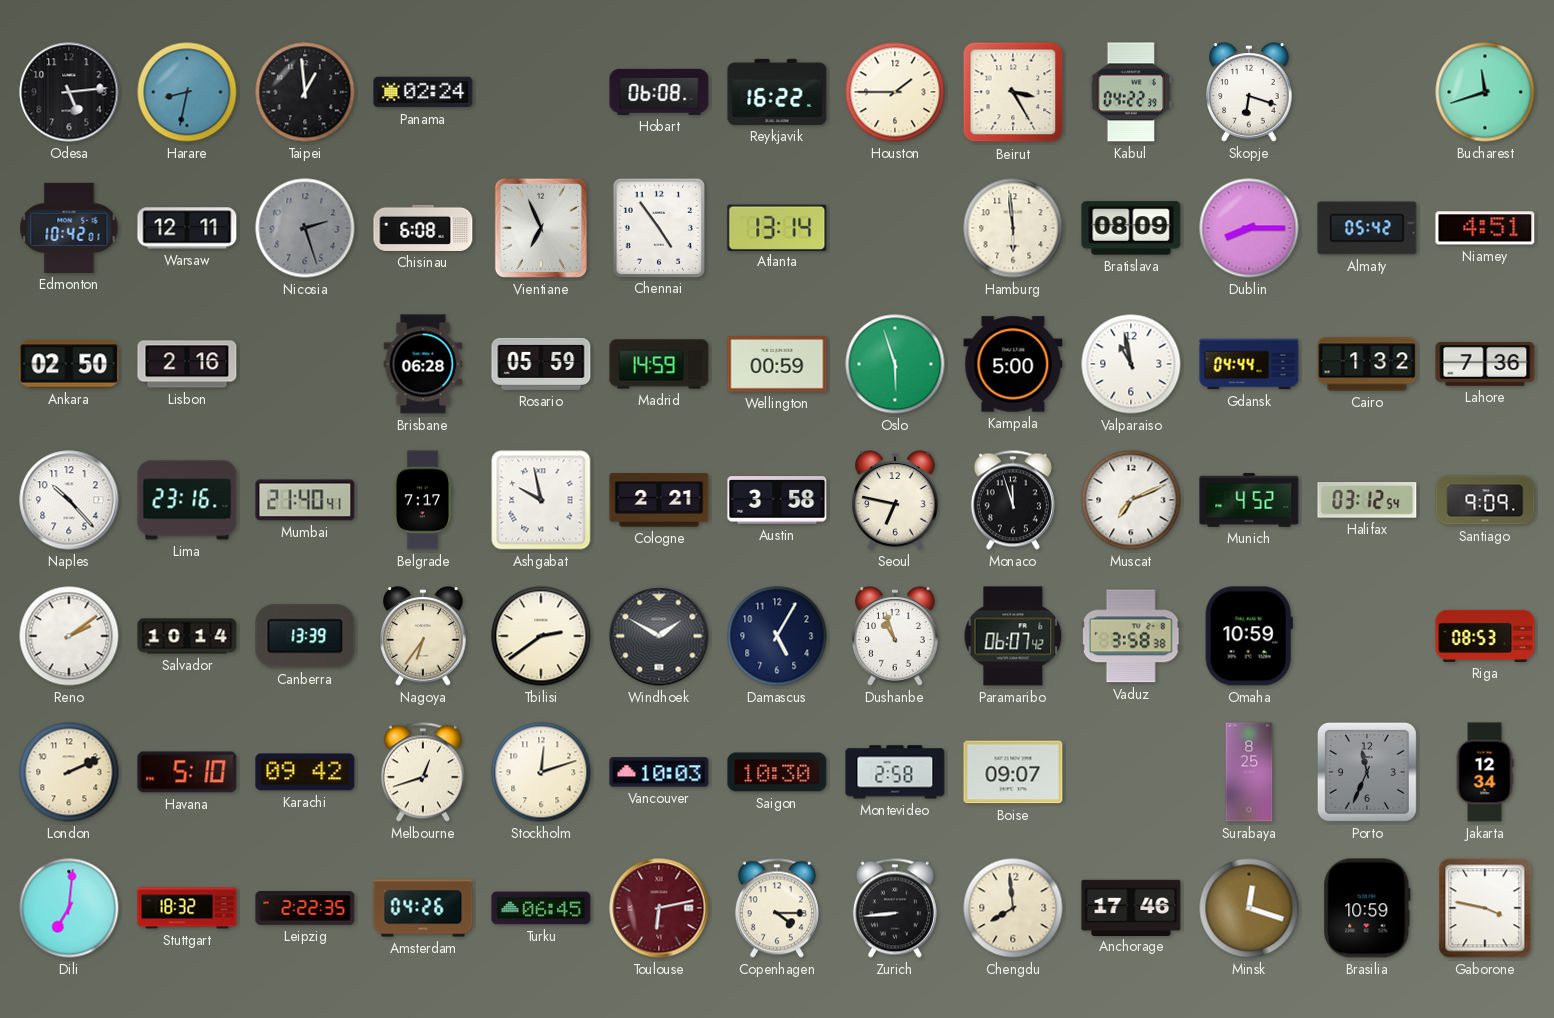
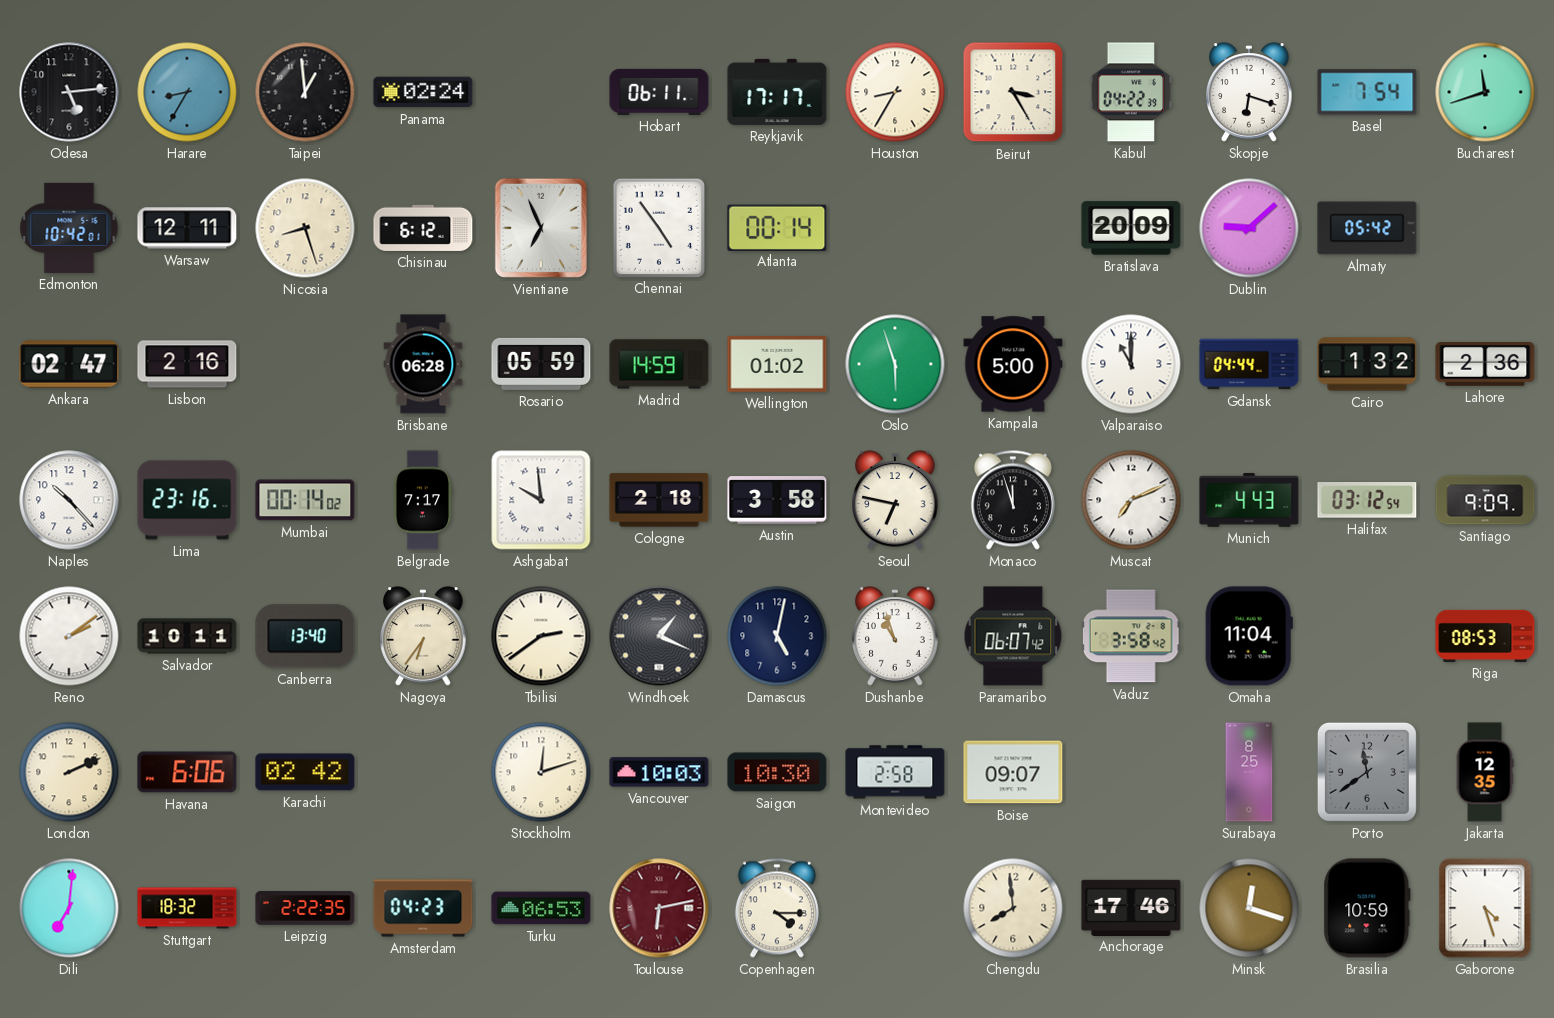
Harare: 8:32 -> 8:35
Hobart: 06:08 -> 06:11
Reykjavik: 16:22 -> 17:17
Houston: 1:45 -> 8:35
Basel: none -> 7:54
Nicosia: 2:27 -> 8:27
Nicosia dial: grey -> cream
Chisinau: 6:08 -> 6:12
Atlanta: 13:14 -> 00:14
Hamburg: 5:59 -> none
Bratislava: 08:09 -> 20:09
Dublin: 8:15 -> 9:08
Niamey: 4:51 -> none
Ankara: 02:50 -> 02:47
Wellington: 00:59 -> 01:02
Valparaiso: 10:58 -> 11:00
Lahore: 7:36 -> 2:36
Mumbai: 21:40 -> 00:14
Ashgabat: 9:58 -> 9:59
Cologne: 2:21 -> 2:18
Munich: 4:52 -> 4:43
Salvador: 10:14 -> 10:11
Canberra: 13:39 -> 13:40
Windhoek: 1:50 -> 1:19
Damascus: 5:05 -> 5:02
Vaduz: 3:58:38 -> 3:58:42
Omaha: 10:59 -> 11:04
Havana: 5:10 -> 6:06
Karachi: 09:42 -> 02:42
Melbourne: 12:42 -> none
Porto: 11:34 -> 11:39
Jakarta: 12:34 -> 12:35
Amsterdam: 04:26 -> 04:23
Turku: 06:45 -> 06:53
Zurich: 8:44 -> none
Gaborone: 3:47 -> 4:27
